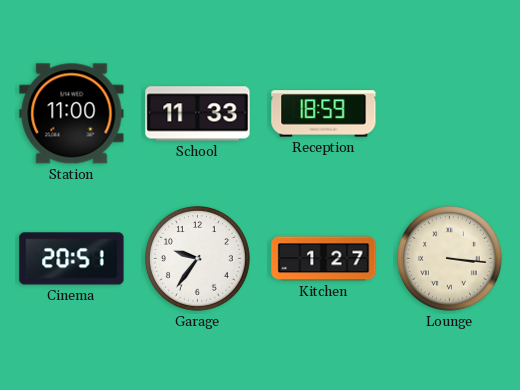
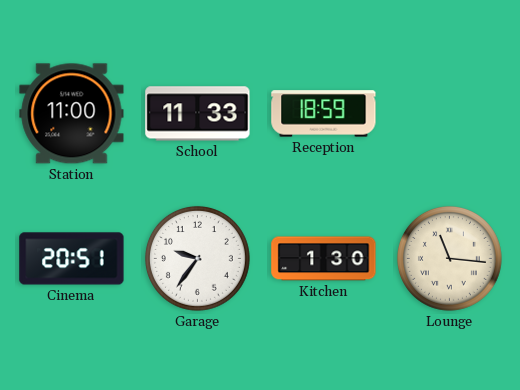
Kitchen: 1:27 -> 1:30
Lounge: 3:16 -> 11:16
